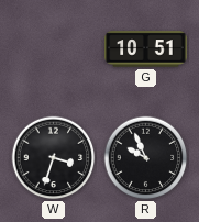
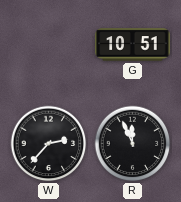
W: 3:33 -> 2:37
R: 9:56 -> 11:56
